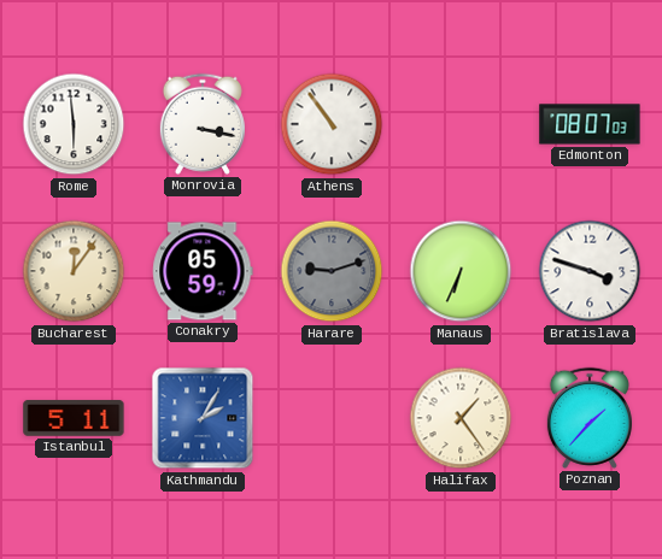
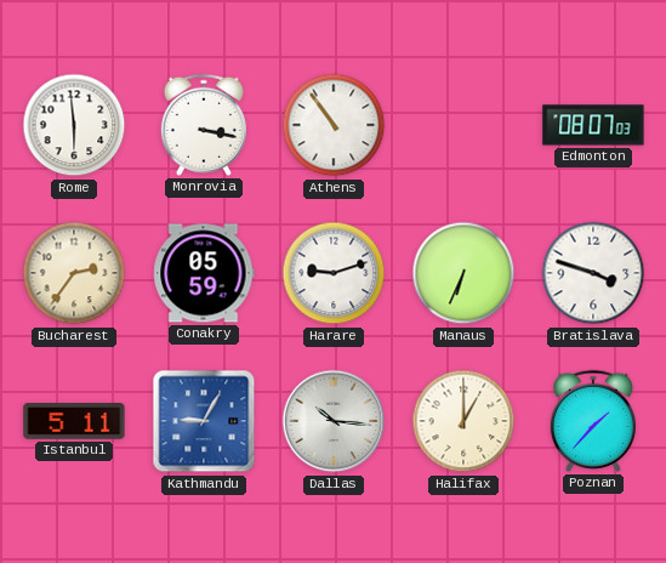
Bucharest: 12:06 -> 2:36
Harare dial: grey -> white
Kathmandu: 2:05 -> 9:05
Dallas: none -> 10:16
Halifax: 1:24 -> 1:00
